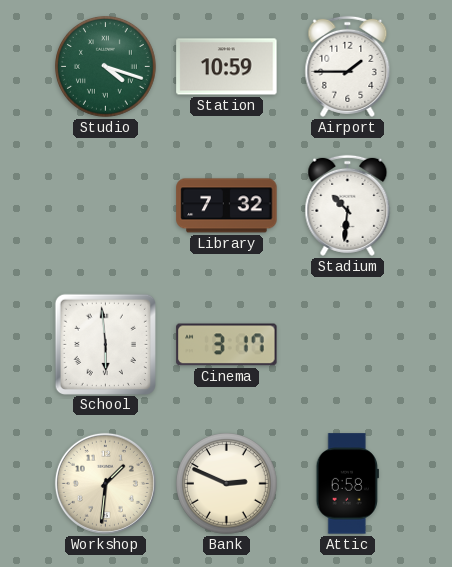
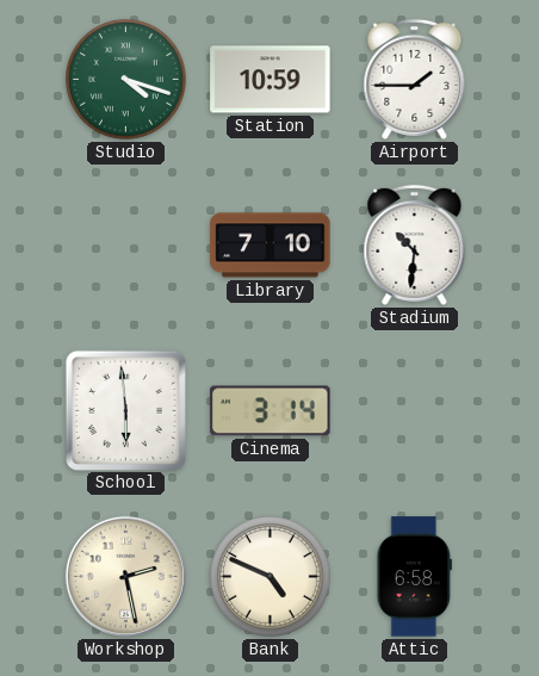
Library: 7:32 -> 7:10
Cinema: 3:17 -> 3:14
Workshop: 1:31 -> 2:28
Bank: 2:49 -> 4:49
